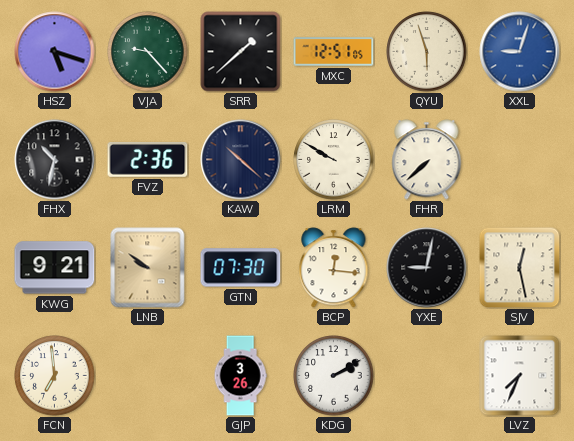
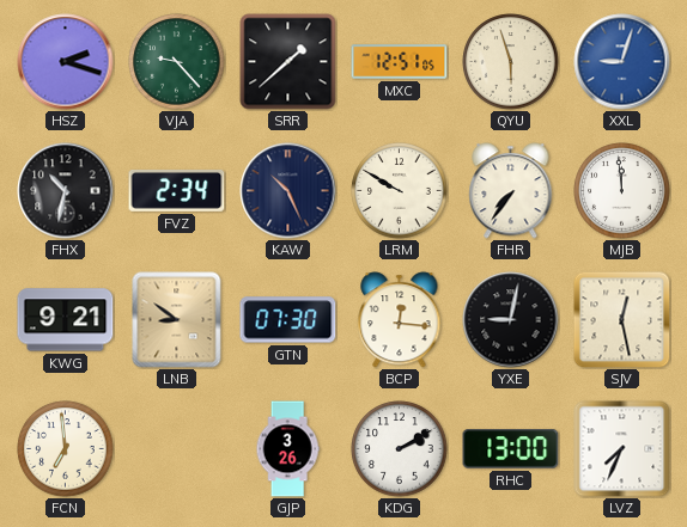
HSZ: 5:18 -> 2:18
FVZ: 2:36 -> 2:34
KAW: 10:22 -> 10:26
FHR: 7:38 -> 7:36
MJB: none -> 11:59
LNB: 9:51 -> 8:51
RHC: none -> 13:00
